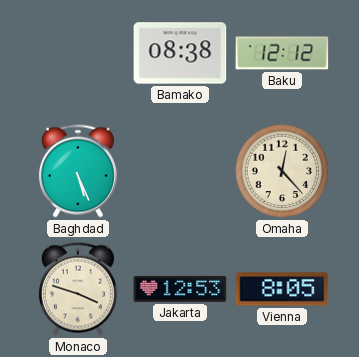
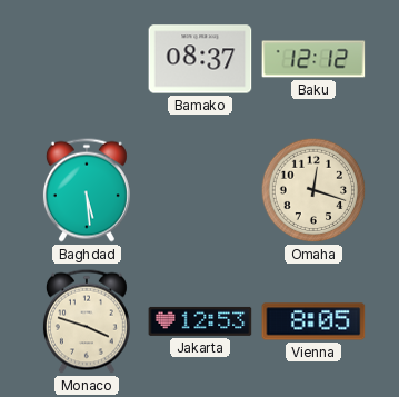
Bamako: 08:38 -> 08:37
Baghdad: 5:26 -> 5:29
Omaha: 12:23 -> 12:18
